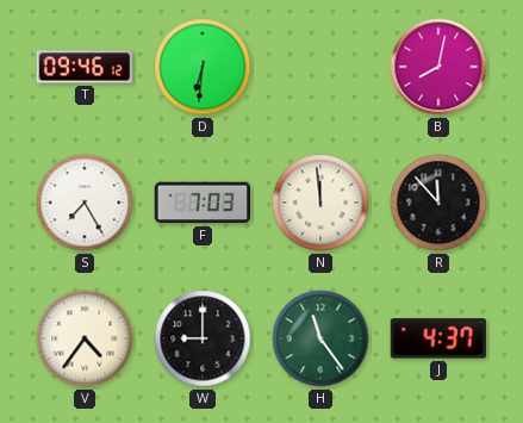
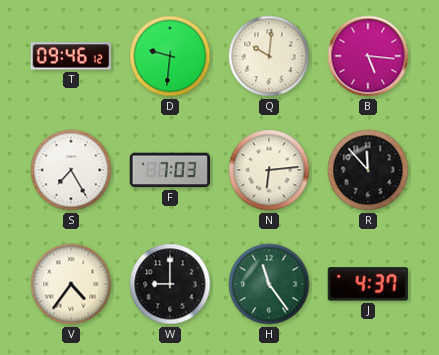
D: 6:31 -> 9:31
Q: none -> 10:01
B: 8:02 -> 5:16
N: 11:59 -> 6:14
